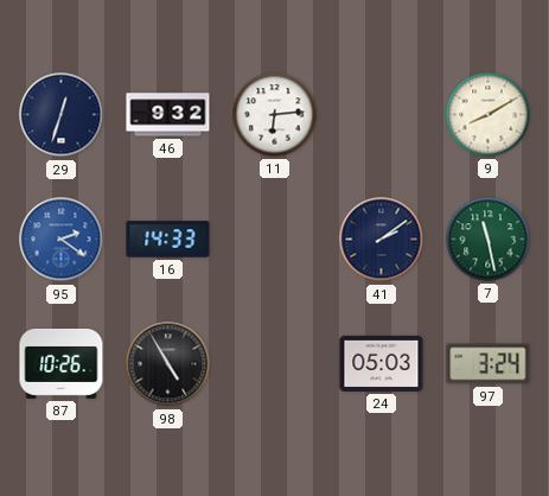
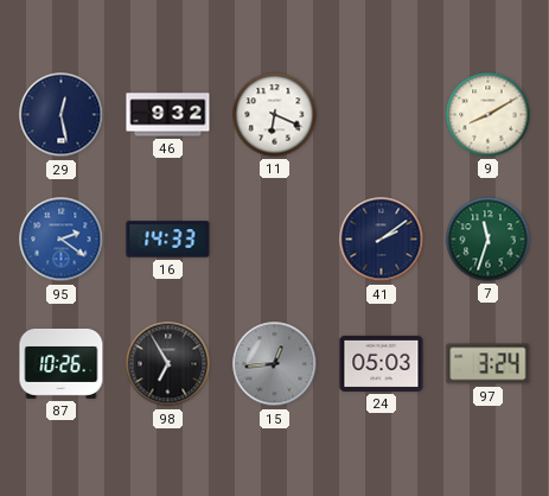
29: 12:33 -> 12:28
11: 6:14 -> 6:19
7: 11:28 -> 11:33
98: 4:55 -> 6:55
15: none -> 12:44
